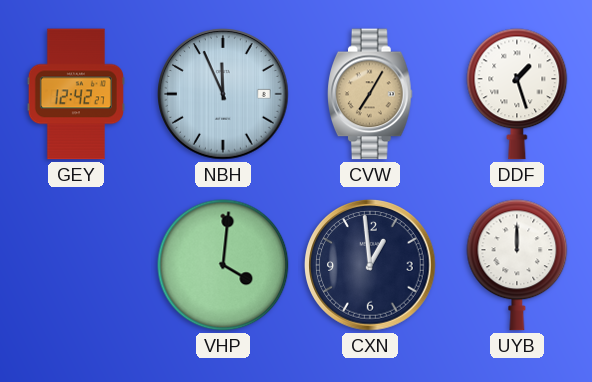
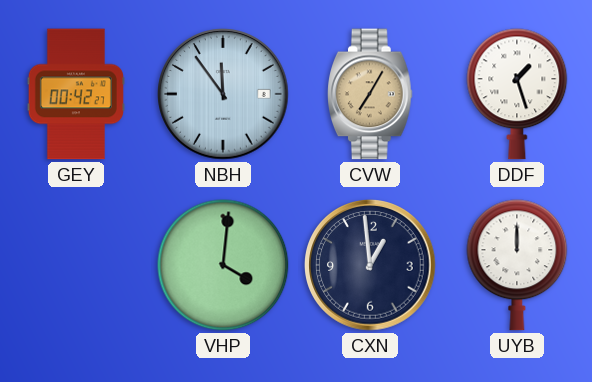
GEY: 12:42 -> 00:42
NBH: 11:56 -> 11:54
